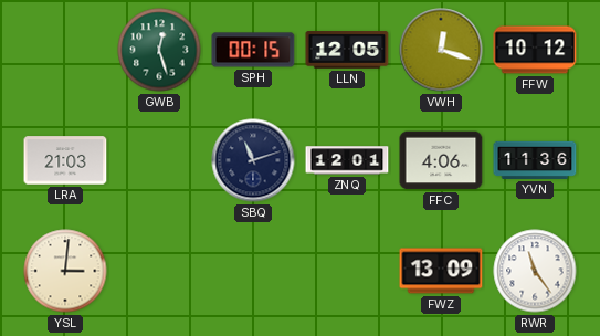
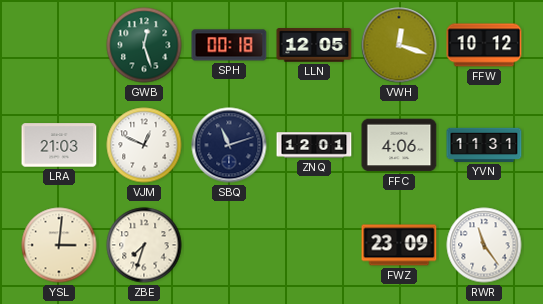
SPH: 00:15 -> 00:18
VJM: none -> 12:49
YVN: 11:36 -> 11:31
ZBE: none -> 7:33
FWZ: 13:09 -> 23:09
